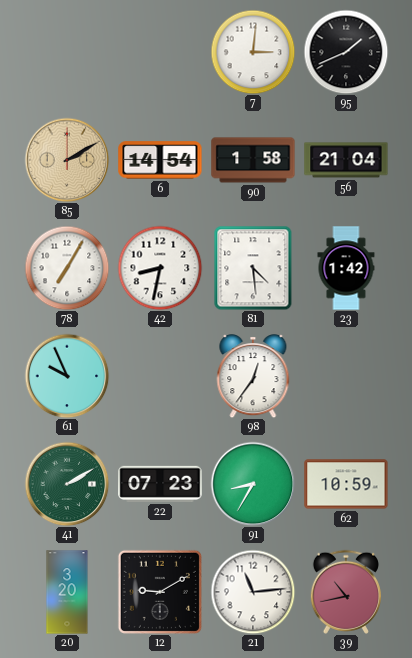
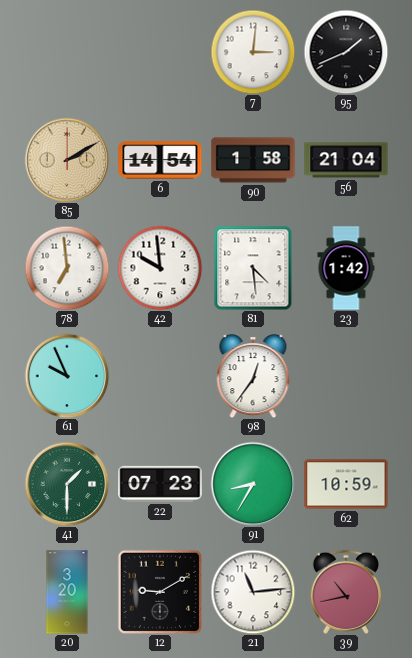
78: 7:05 -> 6:59
42: 8:32 -> 9:59
41: 2:10 -> 1:30
